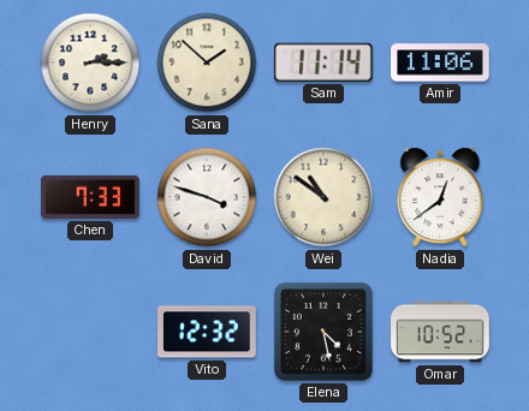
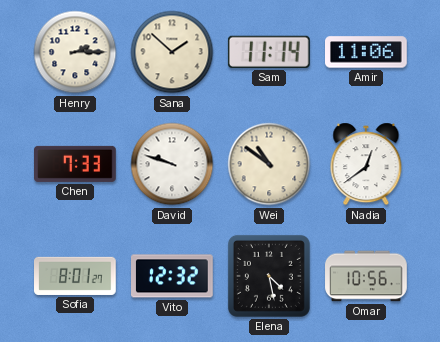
David: 3:48 -> 9:48
Sofia: none -> 8:01
Omar: 10:52 -> 10:56
